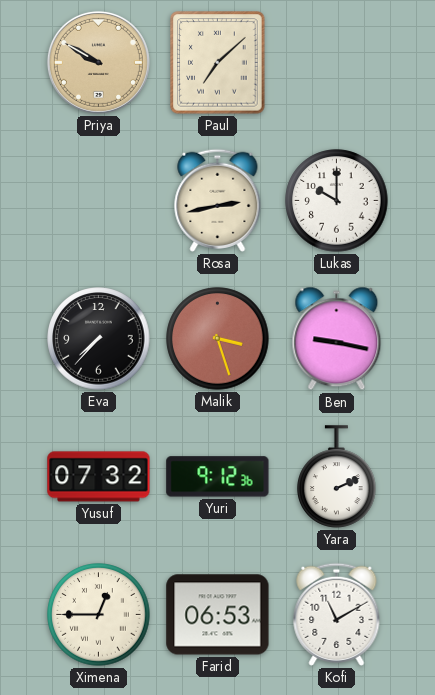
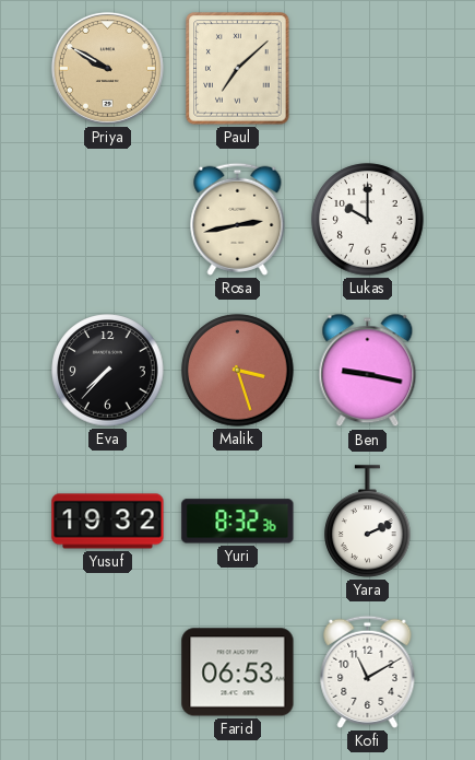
Yusuf: 07:32 -> 19:32
Yuri: 9:12 -> 8:32
Ximena: 12:45 -> none
